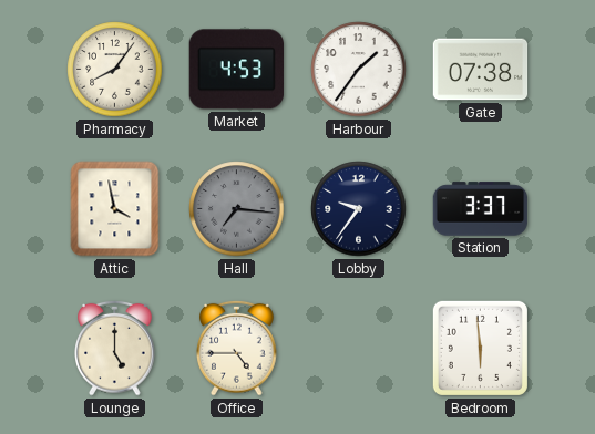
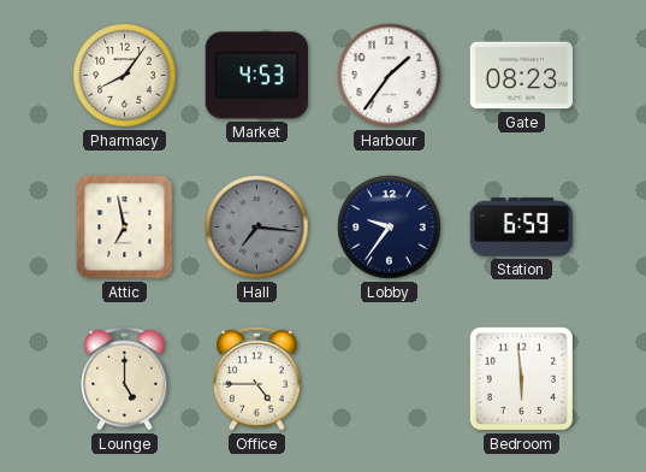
Gate: 07:38 -> 08:23
Attic: 3:58 -> 6:58
Station: 3:37 -> 6:59
